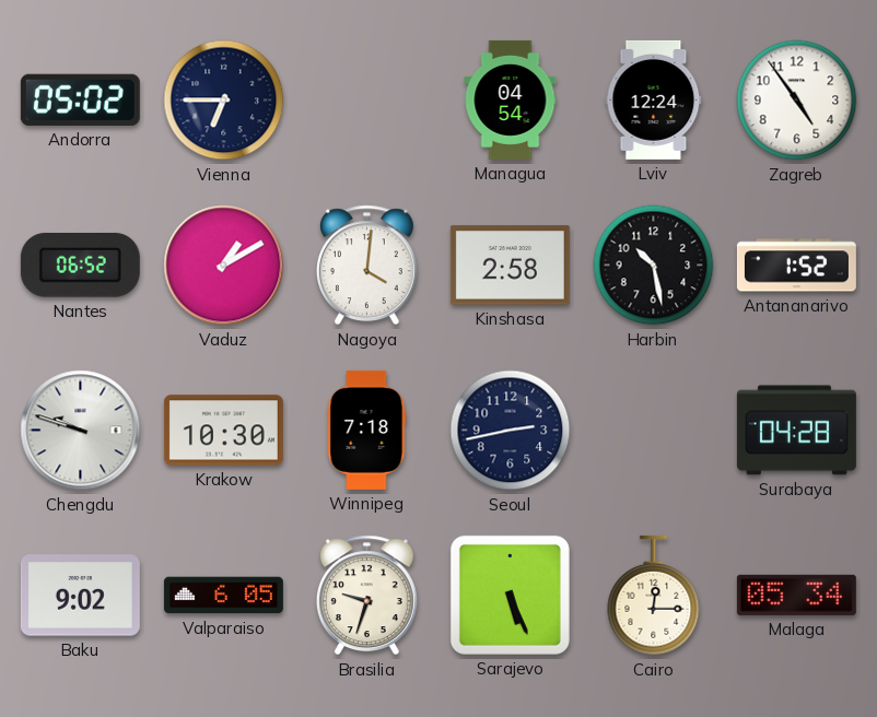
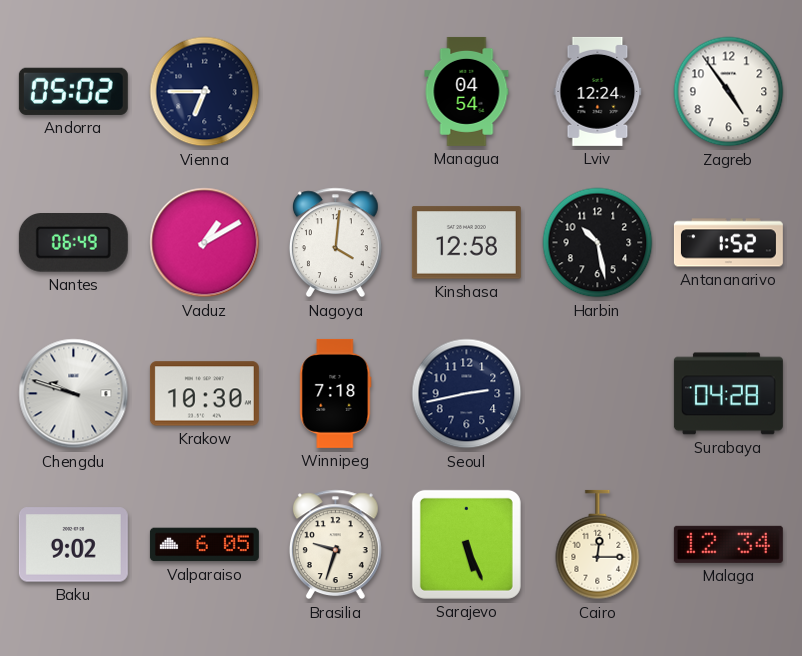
Nantes: 06:52 -> 06:49
Kinshasa: 2:58 -> 12:58
Malaga: 05:34 -> 12:34
